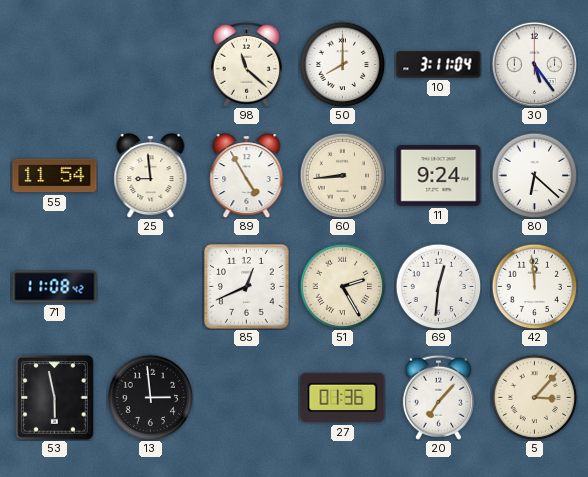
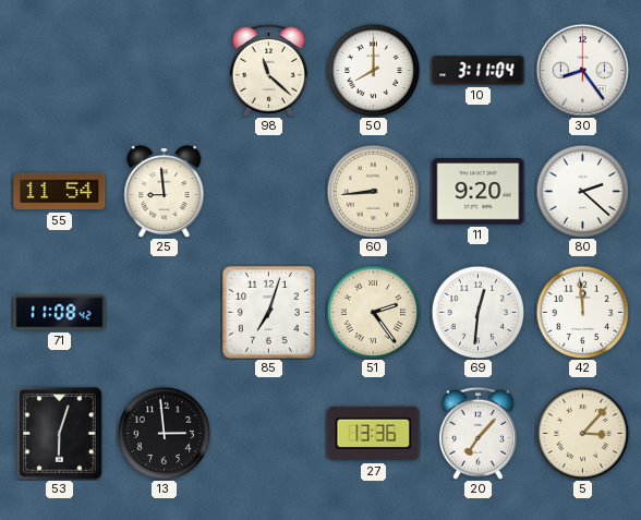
30: 5:24 -> 8:24
89: 4:55 -> none
11: 9:24 -> 9:20
80: 6:22 -> 2:22
85: 12:41 -> 7:03
51: 2:25 -> 2:24
53: 5:58 -> 6:03
27: 01:36 -> 13:36
